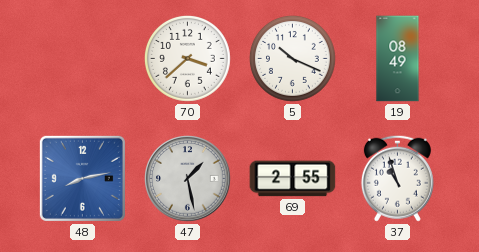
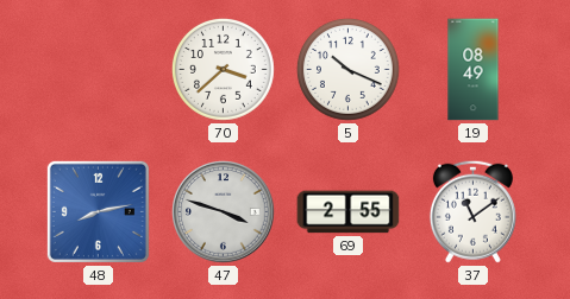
47: 1:28 -> 3:48
37: 10:57 -> 11:09
